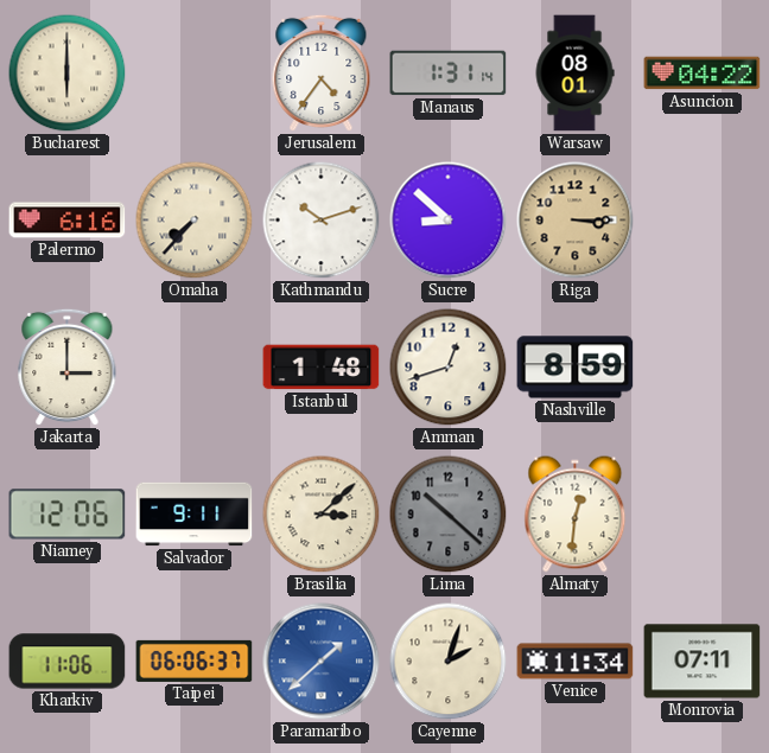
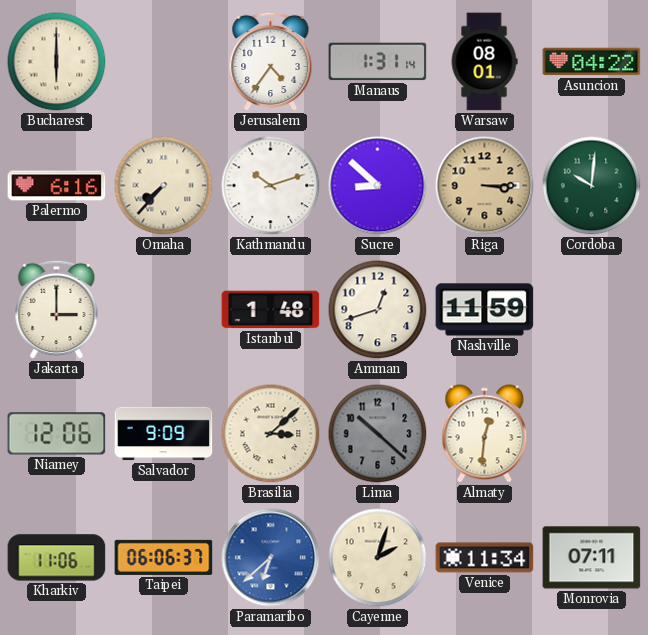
Cordoba: none -> 10:01
Nashville: 8:59 -> 11:59
Salvador: 9:11 -> 9:09
Paramaribo: 1:38 -> 6:38
